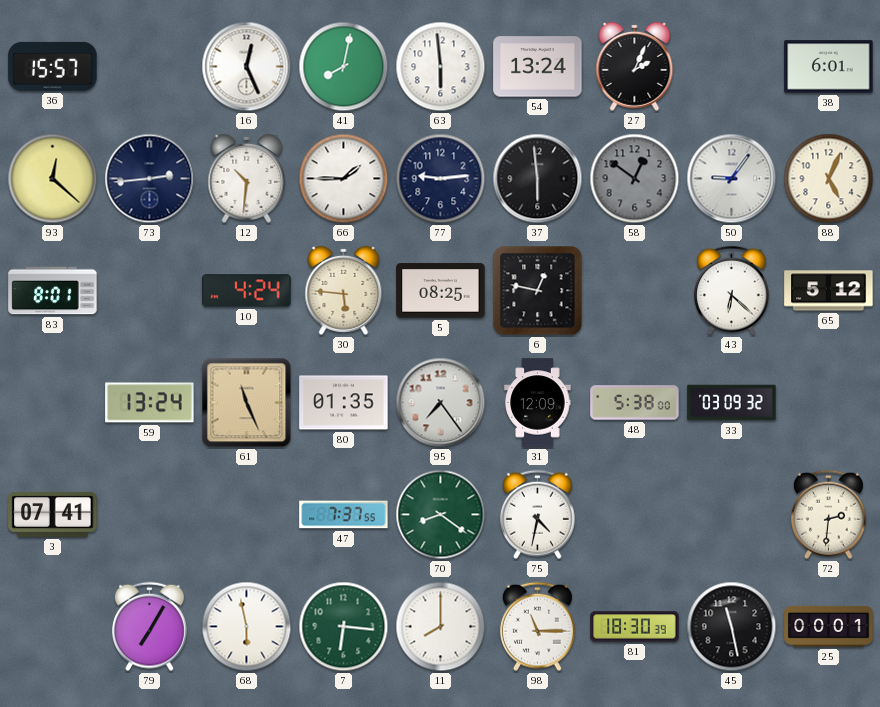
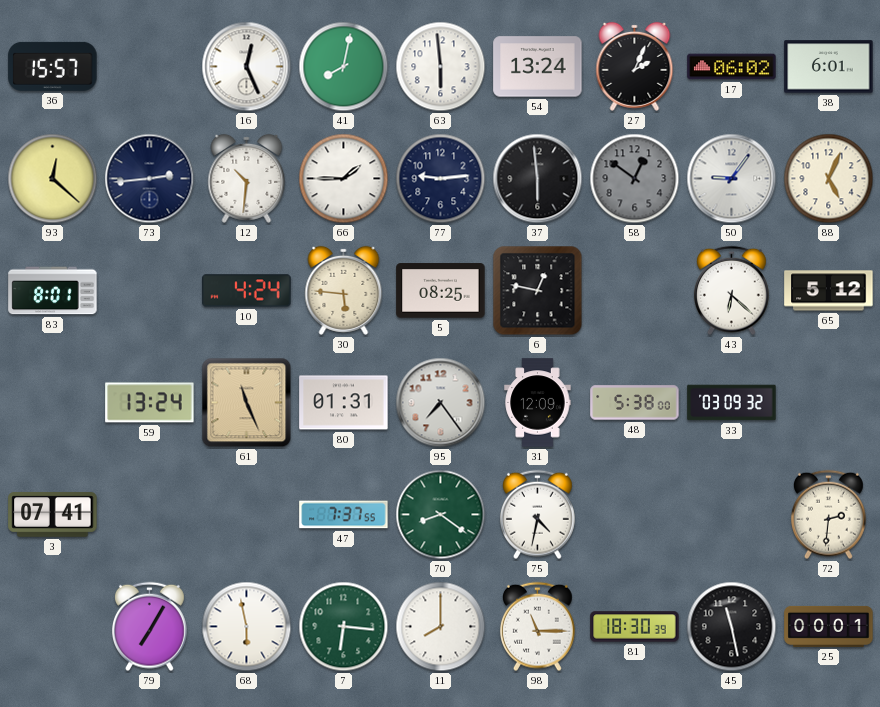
17: none -> 06:02
80: 01:35 -> 01:31
